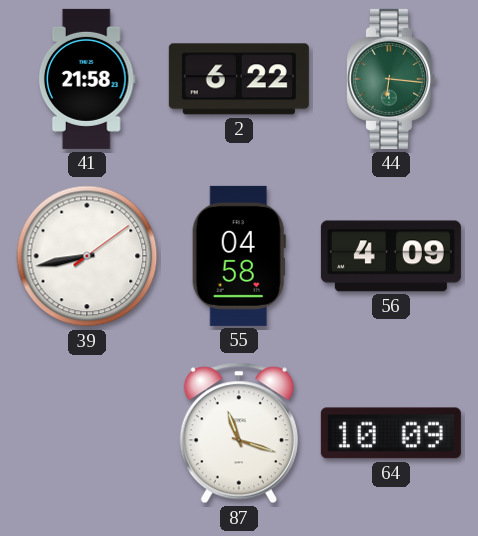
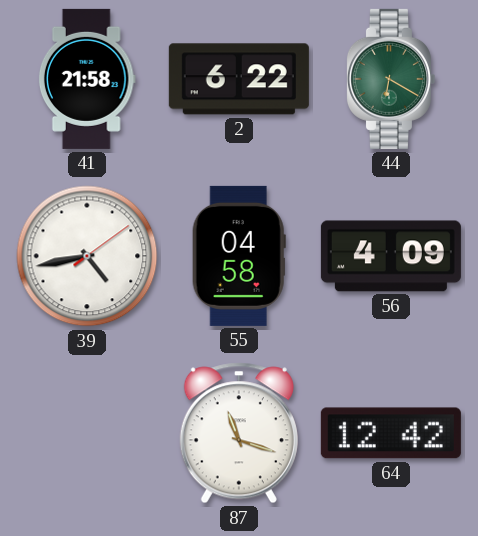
44: 6:16 -> 6:20
39: 8:43 -> 4:43
64: 10:09 -> 12:42
